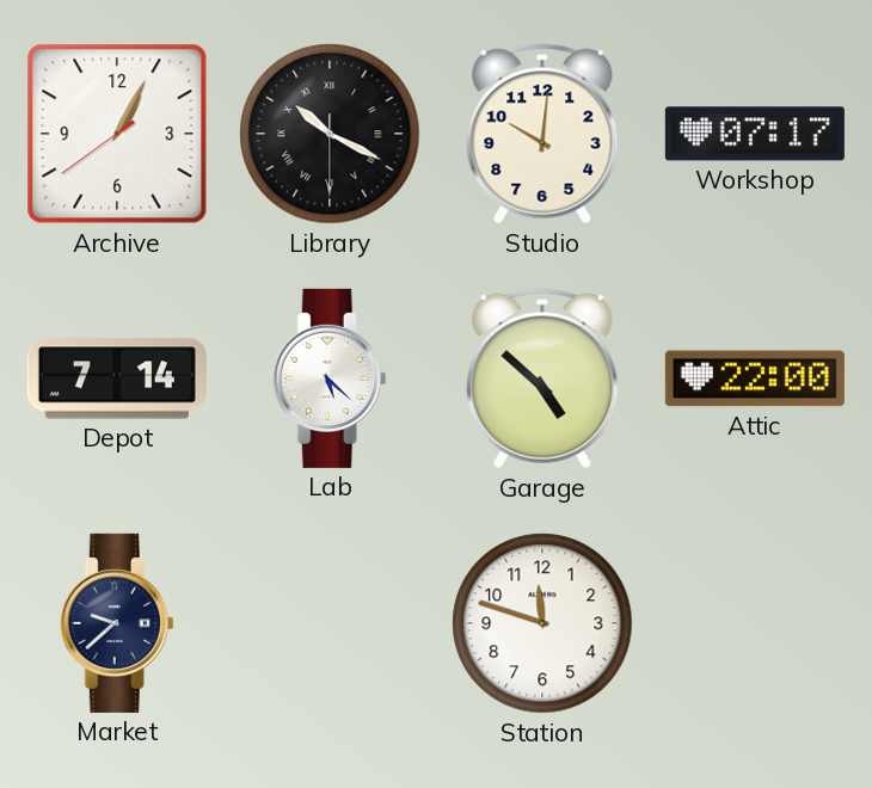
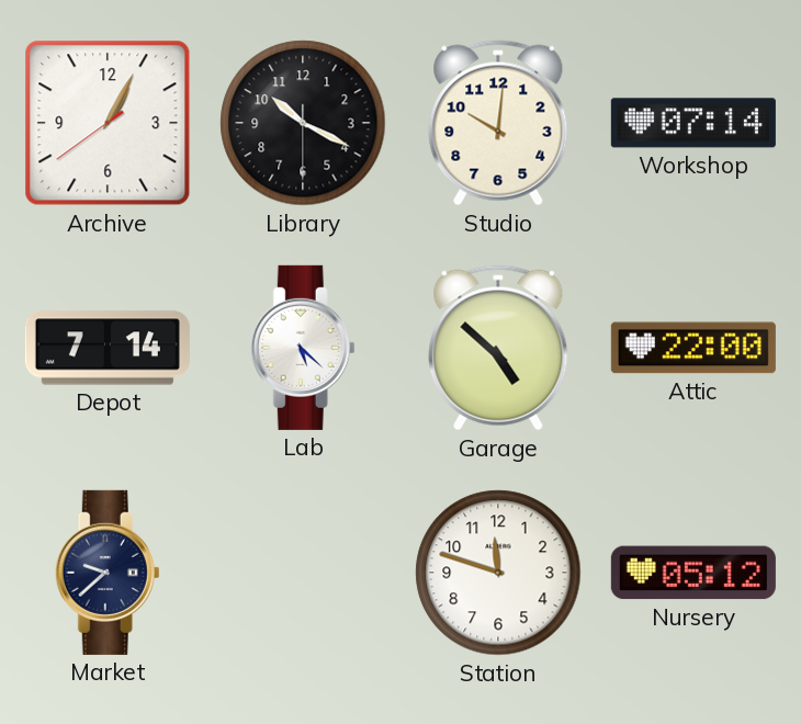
Library numerals: Roman -> Arabic
Workshop: 07:17 -> 07:14
Nursery: none -> 05:12
